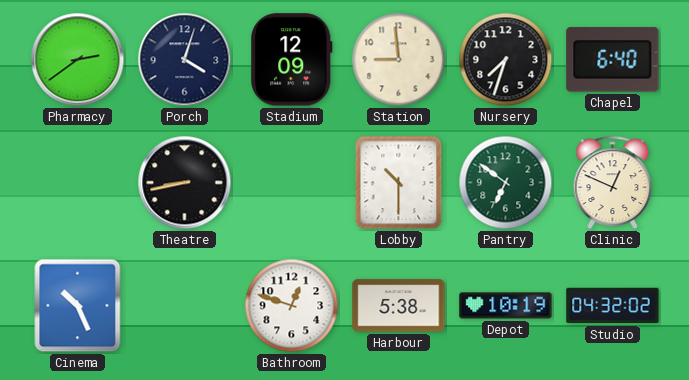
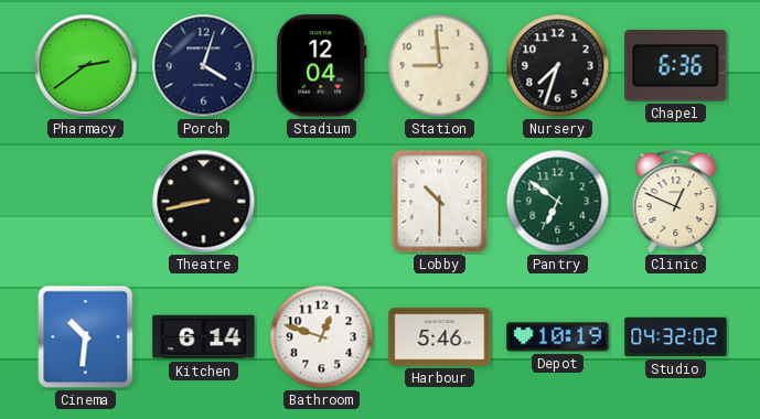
Stadium: 12:09 -> 12:04
Chapel: 6:40 -> 6:36
Cinema: 10:26 -> 10:31
Kitchen: none -> 6:14
Harbour: 5:38 -> 5:46
